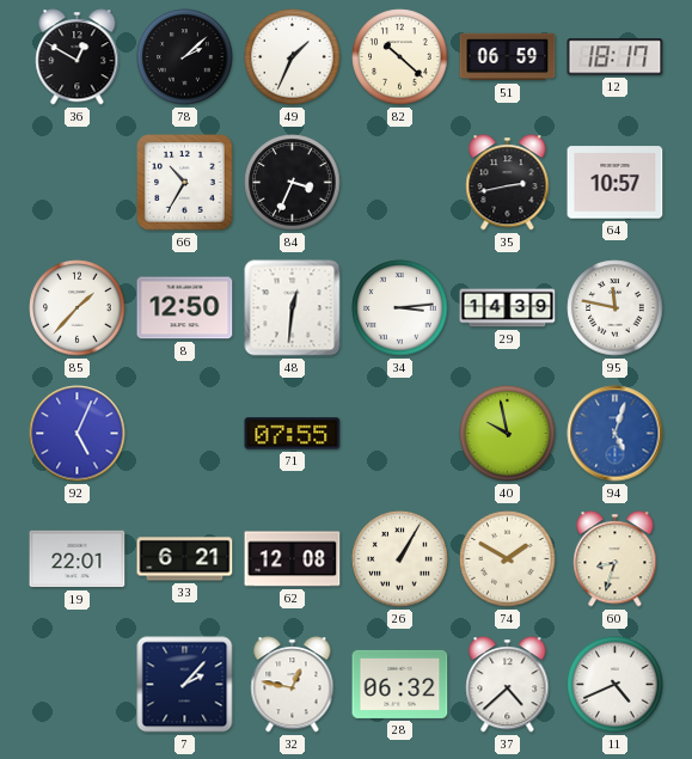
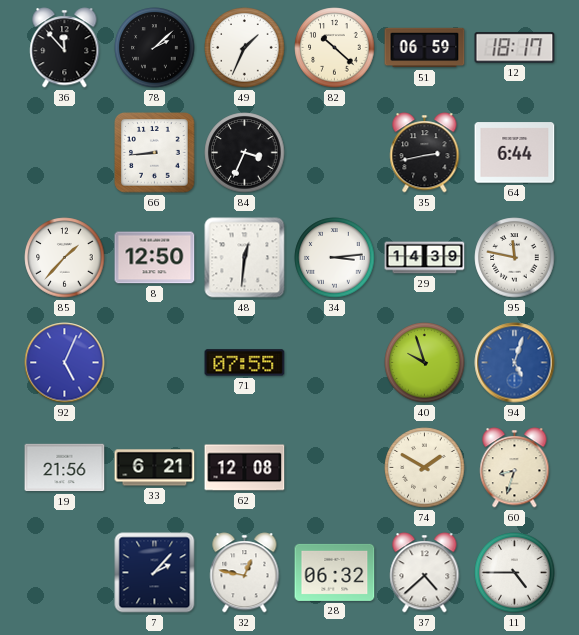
36: 12:50 -> 11:53
66: 10:35 -> 8:44
64: 10:57 -> 6:44
40: 9:58 -> 9:57
19: 22:01 -> 21:56
26: 1:05 -> none
11: 4:41 -> 4:45
